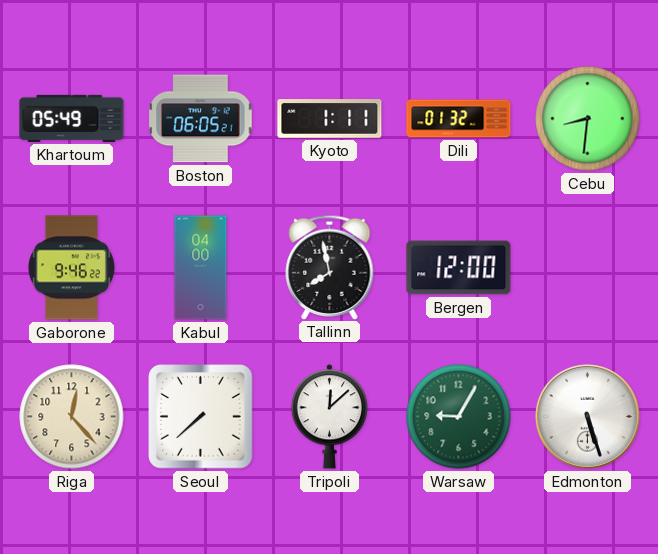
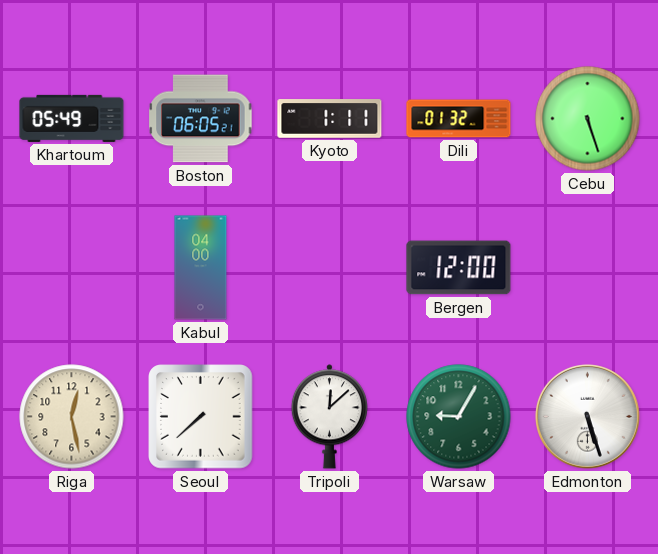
Cebu: 8:31 -> 5:27
Gaborone: 9:46 -> none
Tallinn: 7:58 -> none
Riga: 12:23 -> 12:28
